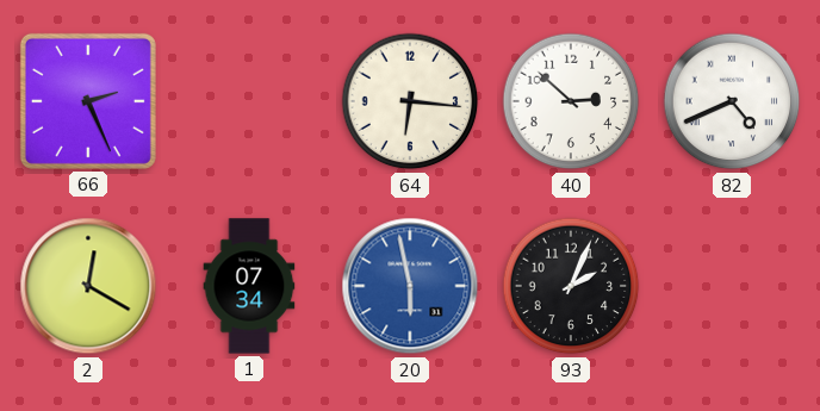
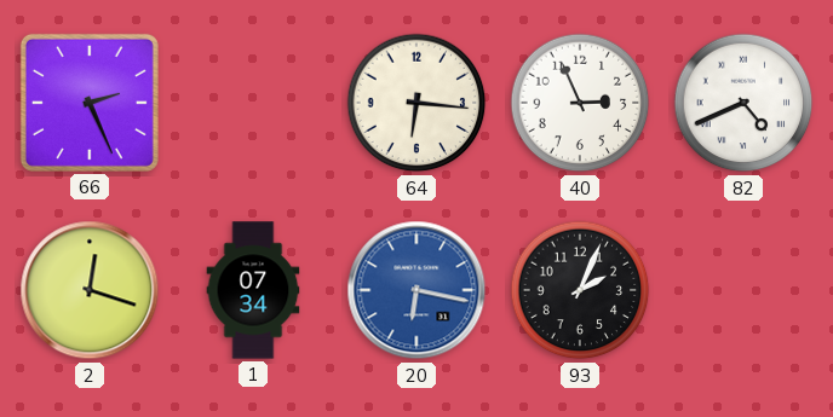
40: 2:52 -> 2:56
2: 12:20 -> 12:18
20: 5:58 -> 6:17
